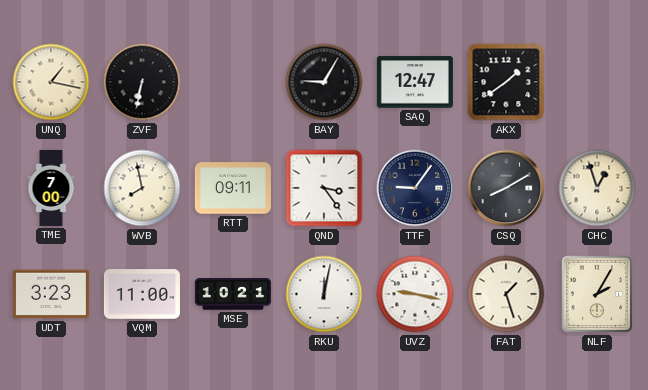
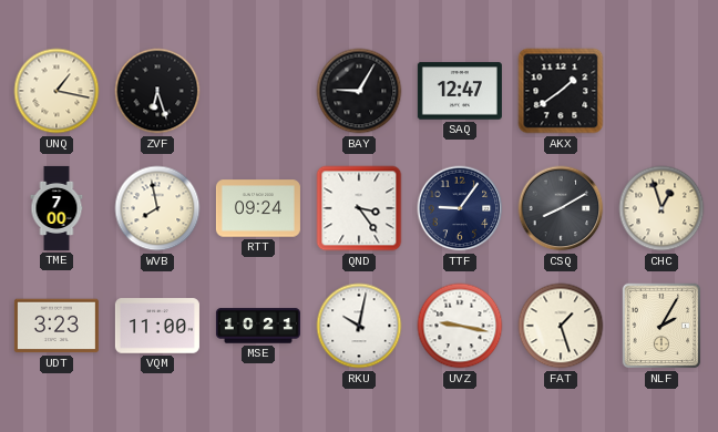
ZVF: 6:32 -> 6:27
RTT: 09:11 -> 09:24
RKU: 12:02 -> 10:02
